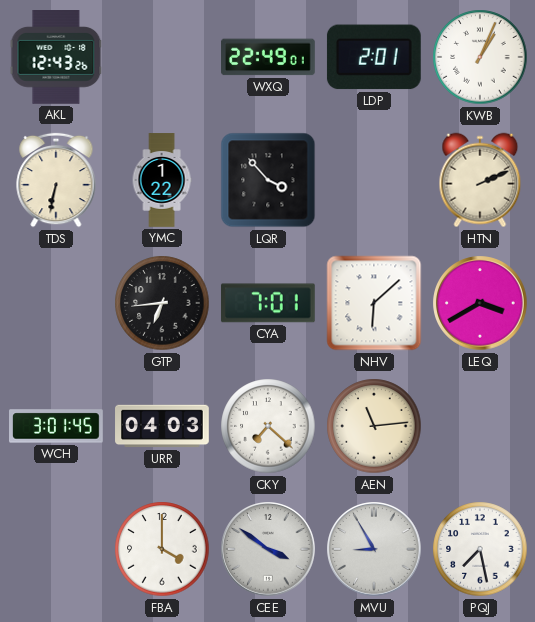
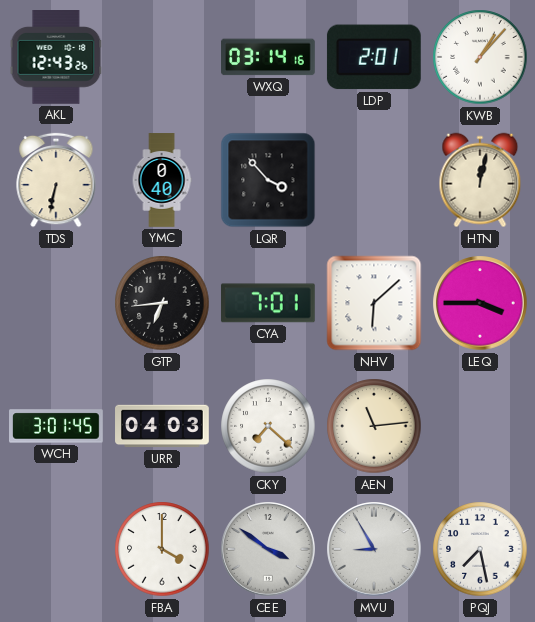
WXQ: 22:49 -> 03:14
KWB: 1:04 -> 1:07
YMC: 1:22 -> 0:40
HTN: 2:11 -> 12:02
LEQ: 3:40 -> 3:45
